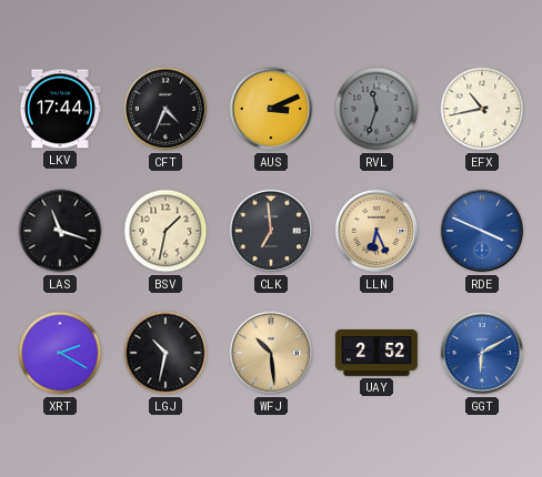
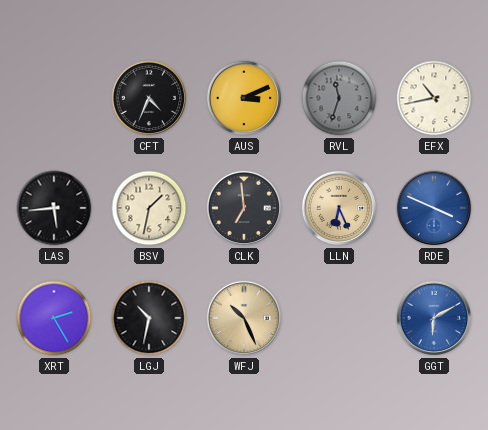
LKV: 17:44 -> none
LAS: 11:18 -> 5:44
XRT: 2:20 -> 2:25
WFJ: 10:29 -> 10:26
UAY: 2:52 -> none
